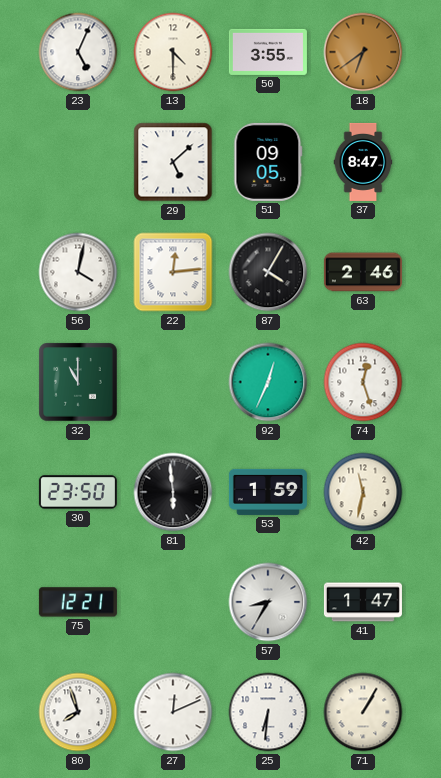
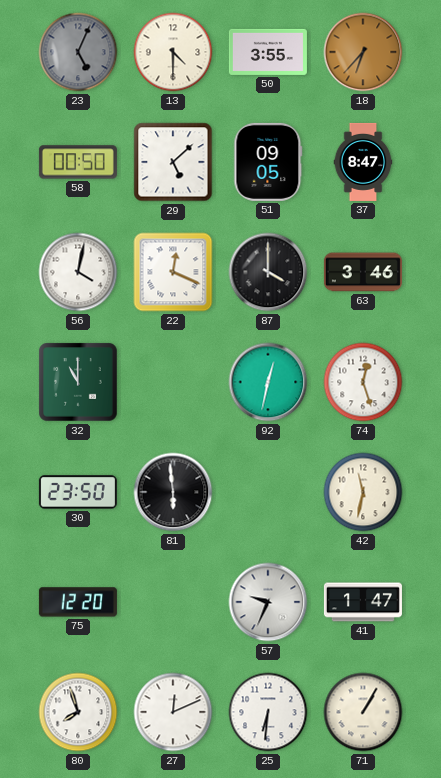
23 dial: white -> grey
18: 6:39 -> 6:37
58: none -> 00:50
22: 12:14 -> 12:19
87: 4:05 -> 4:00
63: 2:46 -> 3:46
92: 12:34 -> 12:32
53: 1:59 -> none
75: 12:21 -> 12:20
57: 8:35 -> 9:34
